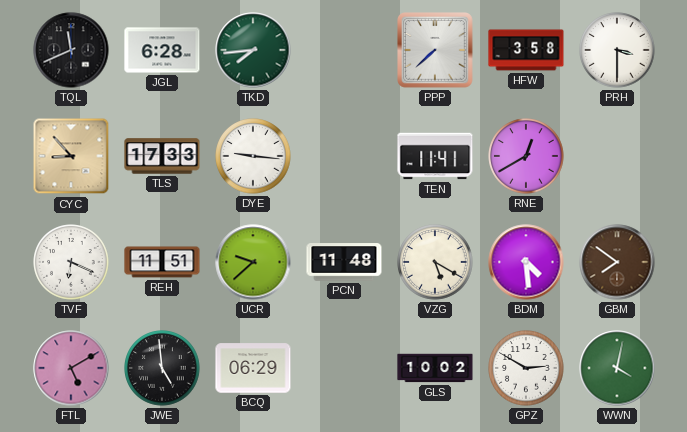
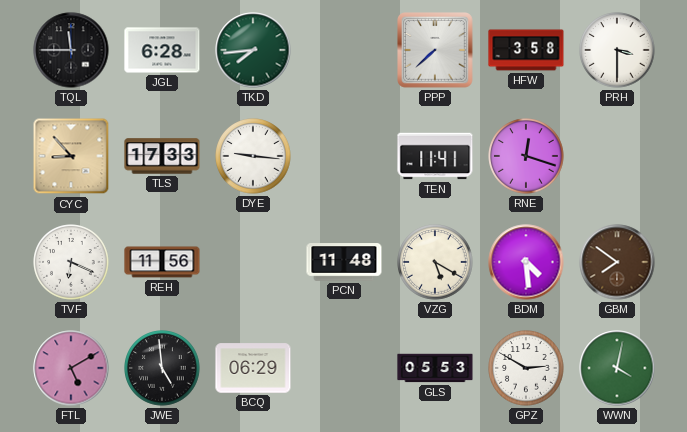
TQL: 11:41 -> 11:45
RNE: 12:40 -> 12:18
REH: 11:51 -> 11:56
UCR: 9:38 -> none
GLS: 10:02 -> 05:53
